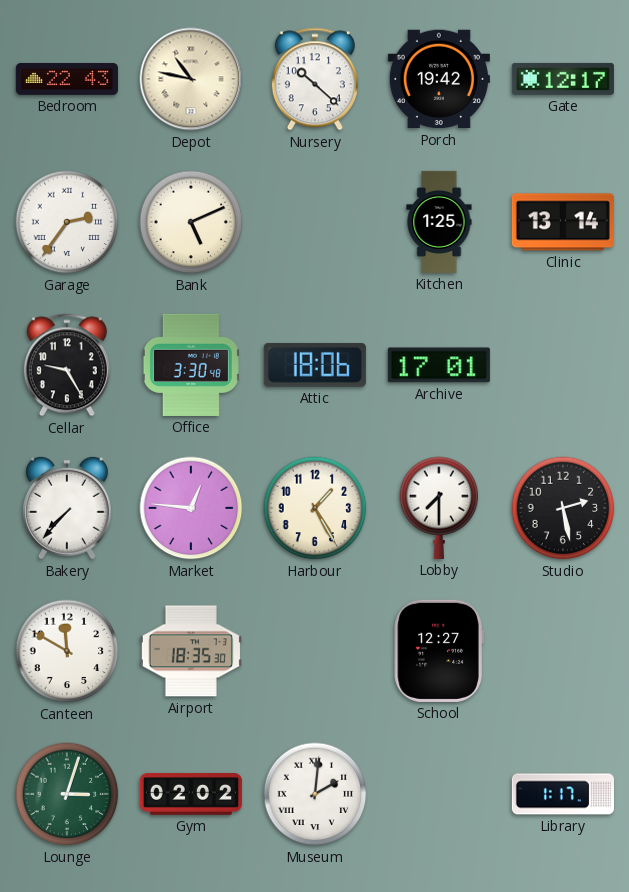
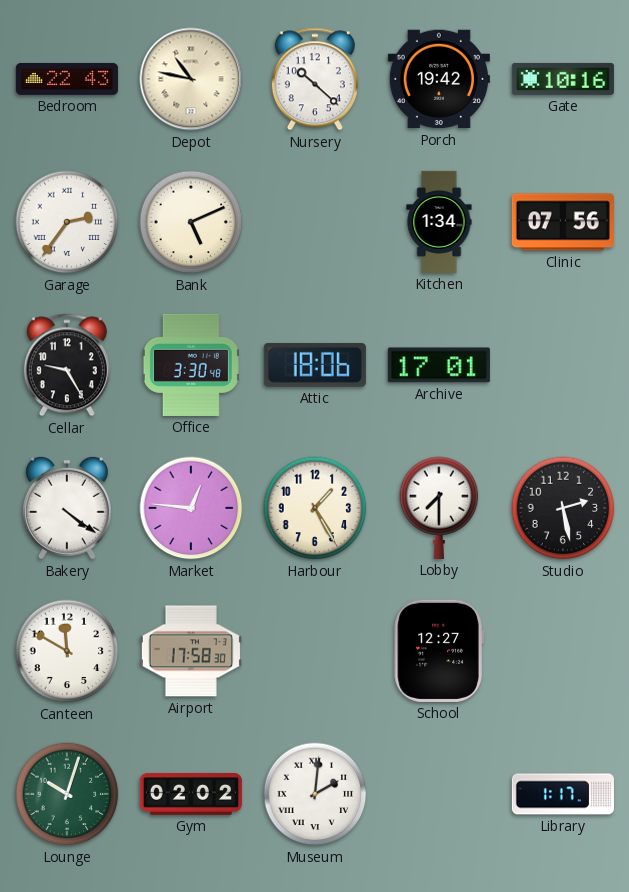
Gate: 12:17 -> 10:16
Kitchen: 1:25 -> 1:34
Clinic: 13:14 -> 07:56
Bakery: 7:37 -> 4:21
Airport: 18:35 -> 17:58
Lounge: 3:03 -> 10:03
